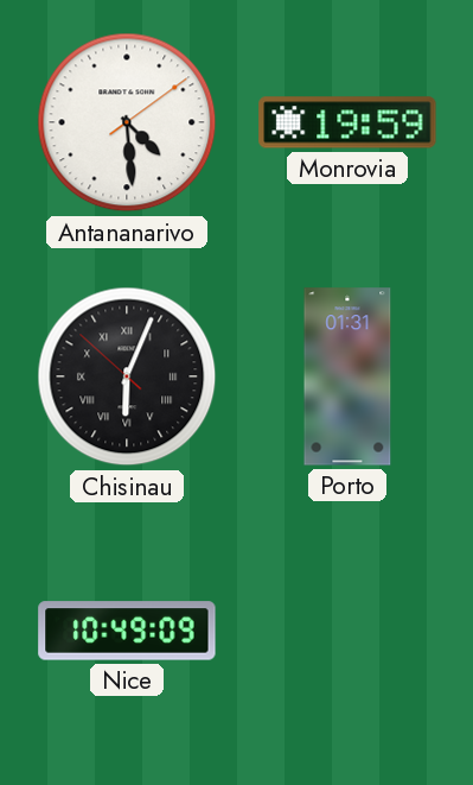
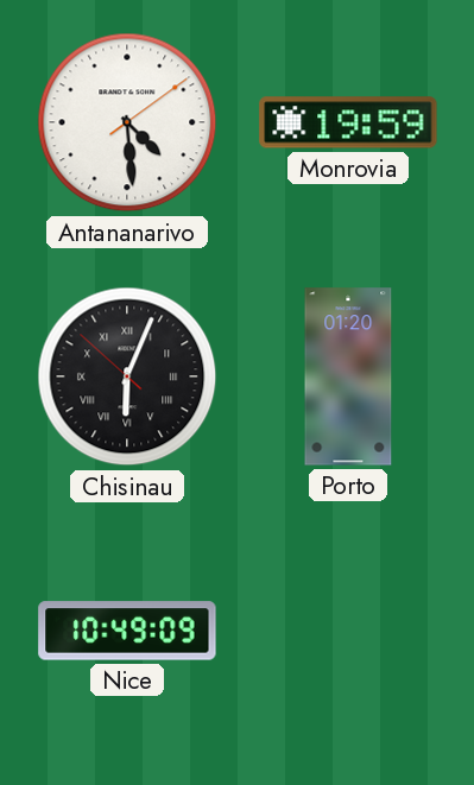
Porto: 01:31 -> 01:20
